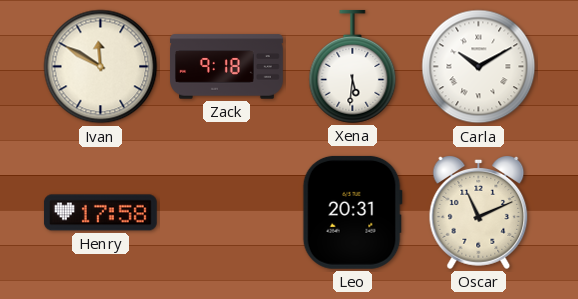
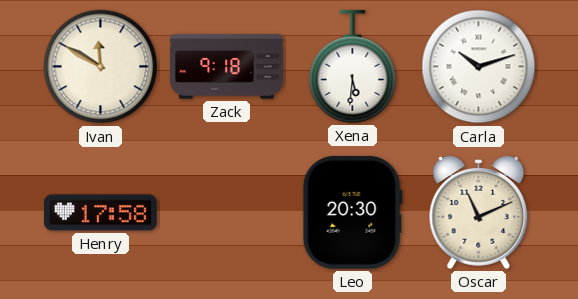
Carla: 10:10 -> 10:12
Leo: 20:31 -> 20:30
